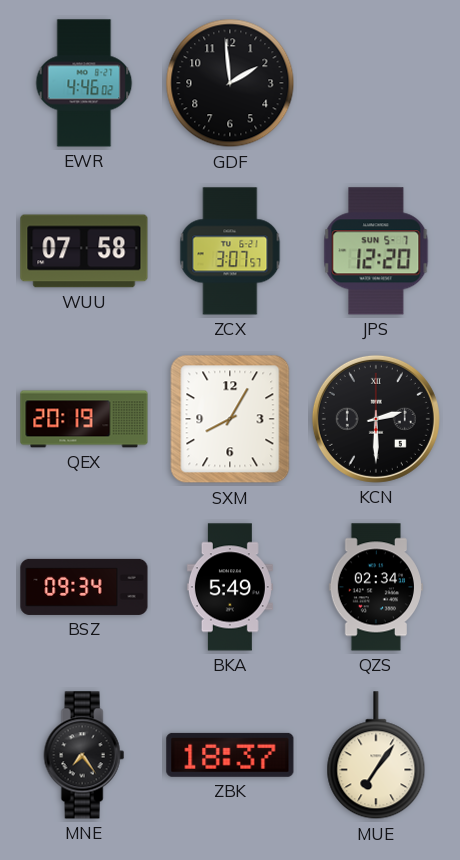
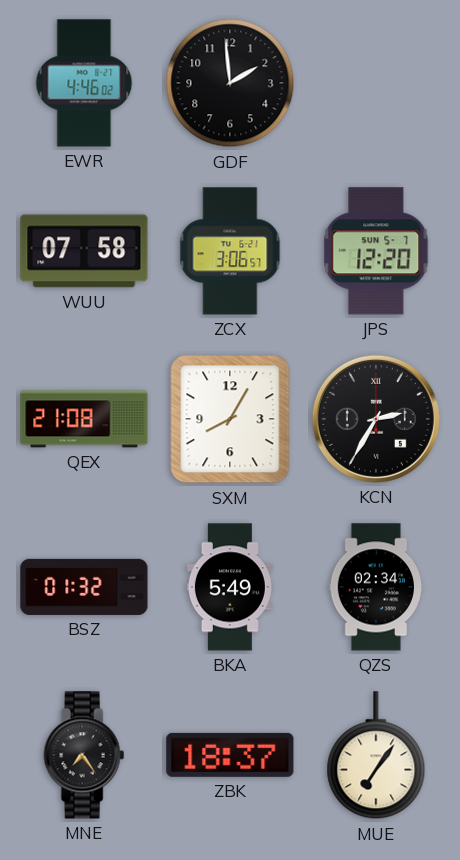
ZCX: 3:07 -> 3:06
QEX: 20:19 -> 21:08
KCN: 2:30 -> 2:35
BSZ: 09:34 -> 01:32
